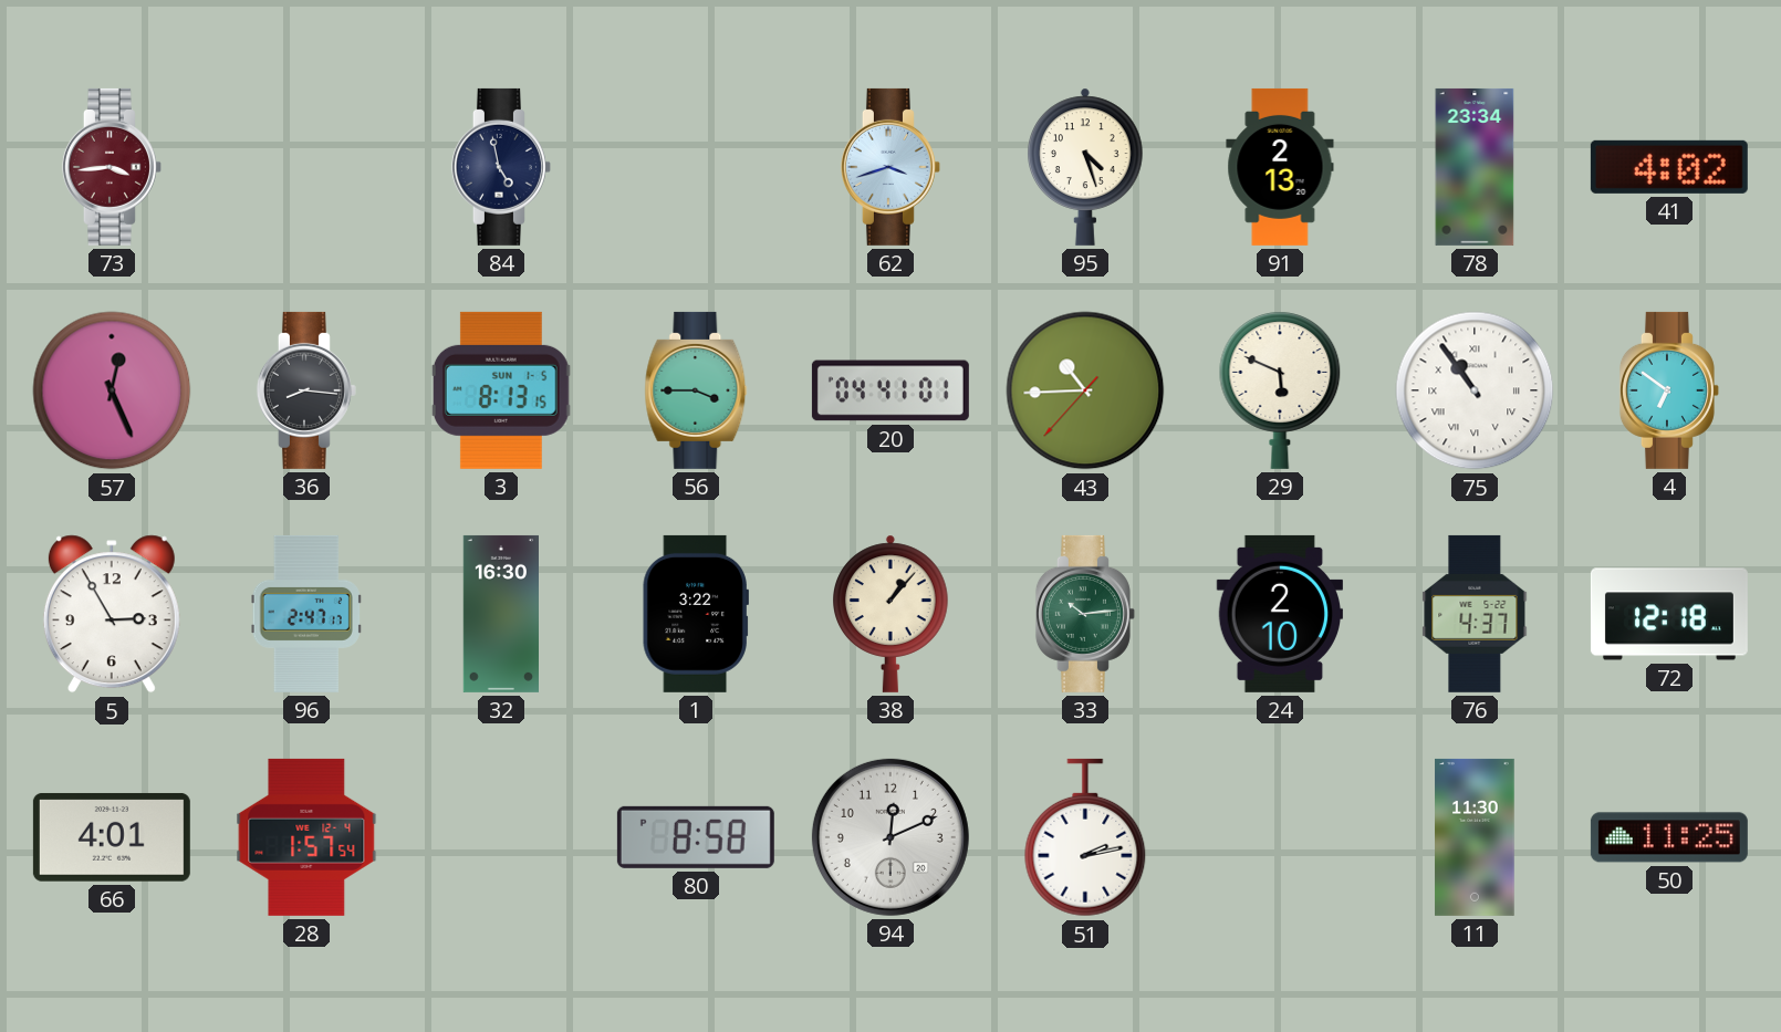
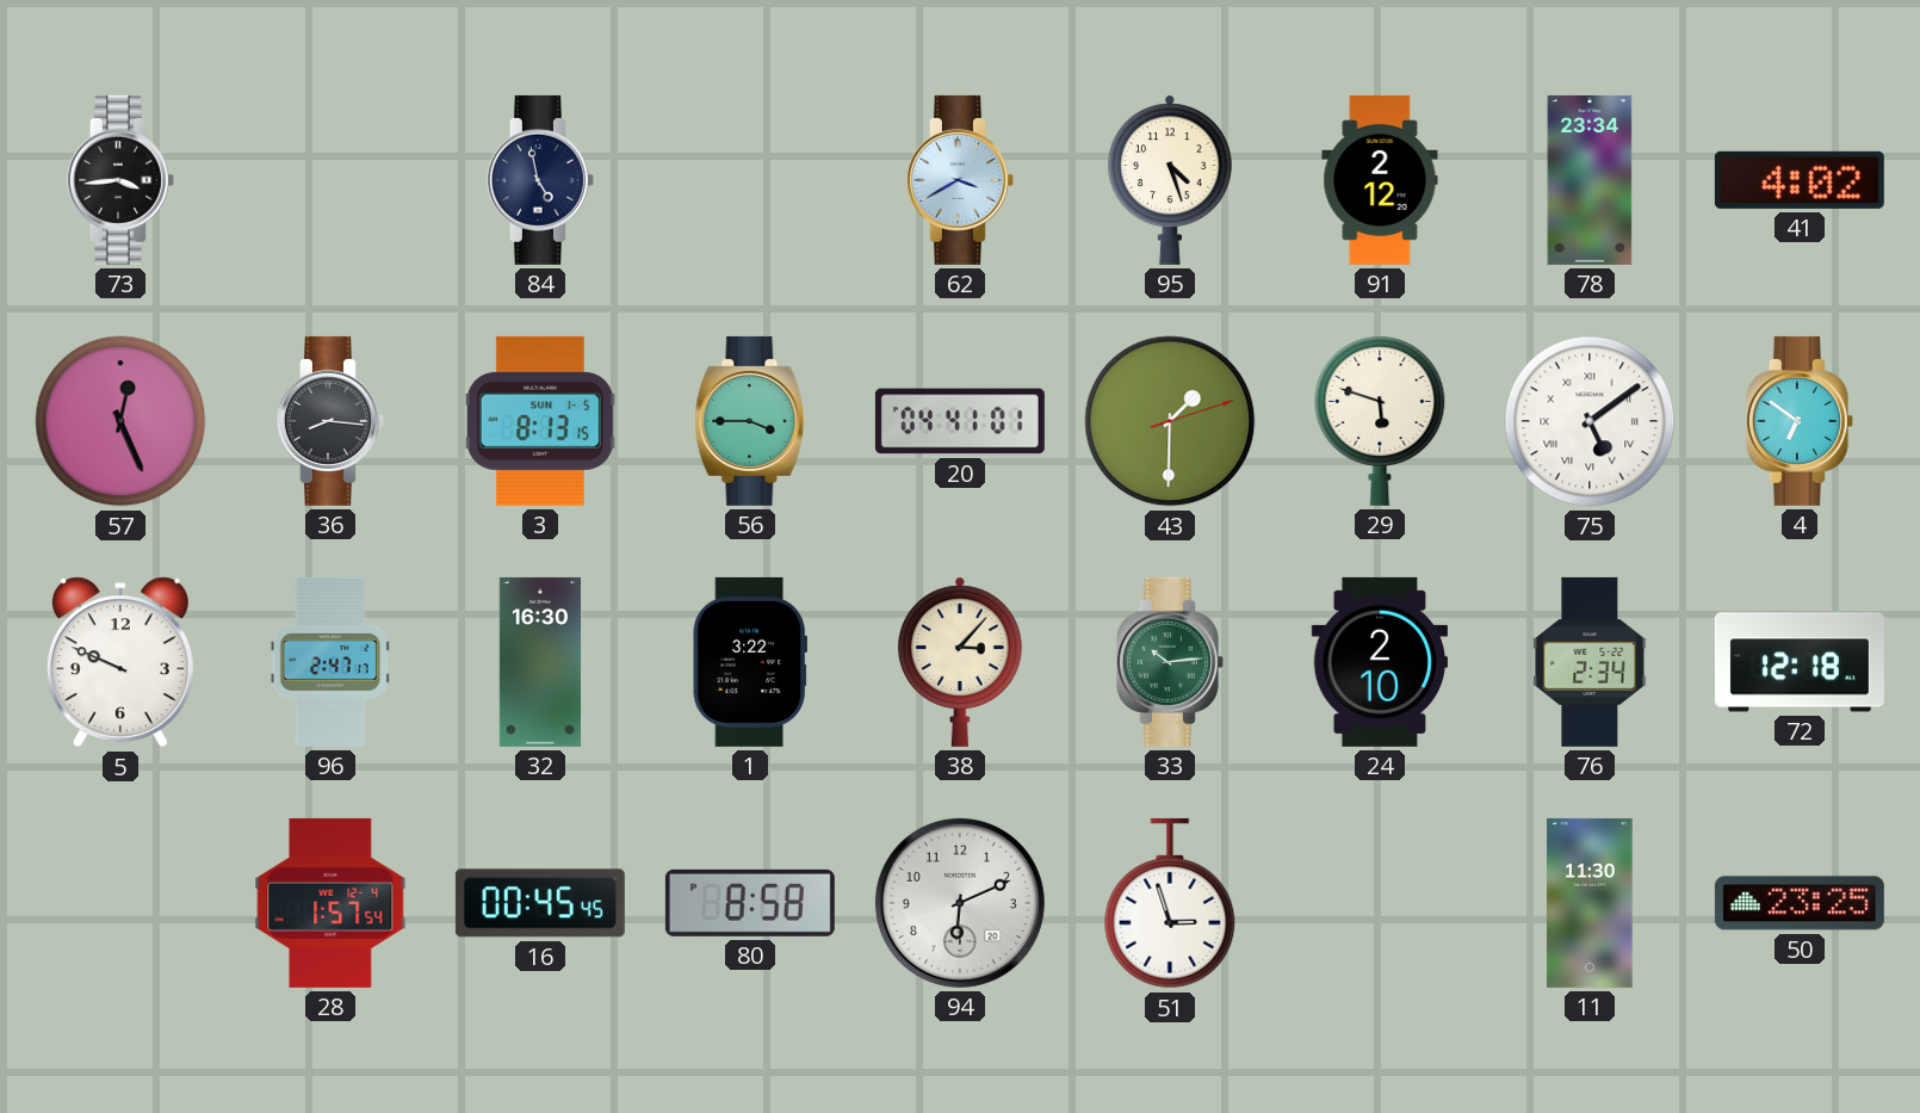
73 dial: burgundy -> black
62: 3:42 -> 3:40
91: 2:13 -> 2:12
43: 10:44 -> 1:30
29: 5:49 -> 5:48
75: 10:54 -> 5:09
5: 2:55 -> 9:49
38: 1:07 -> 3:07
76: 4:37 -> 2:34
66: 4:01 -> none
16: none -> 00:45
94: 12:11 -> 6:11
51: 2:13 -> 2:57
50: 11:25 -> 23:25
